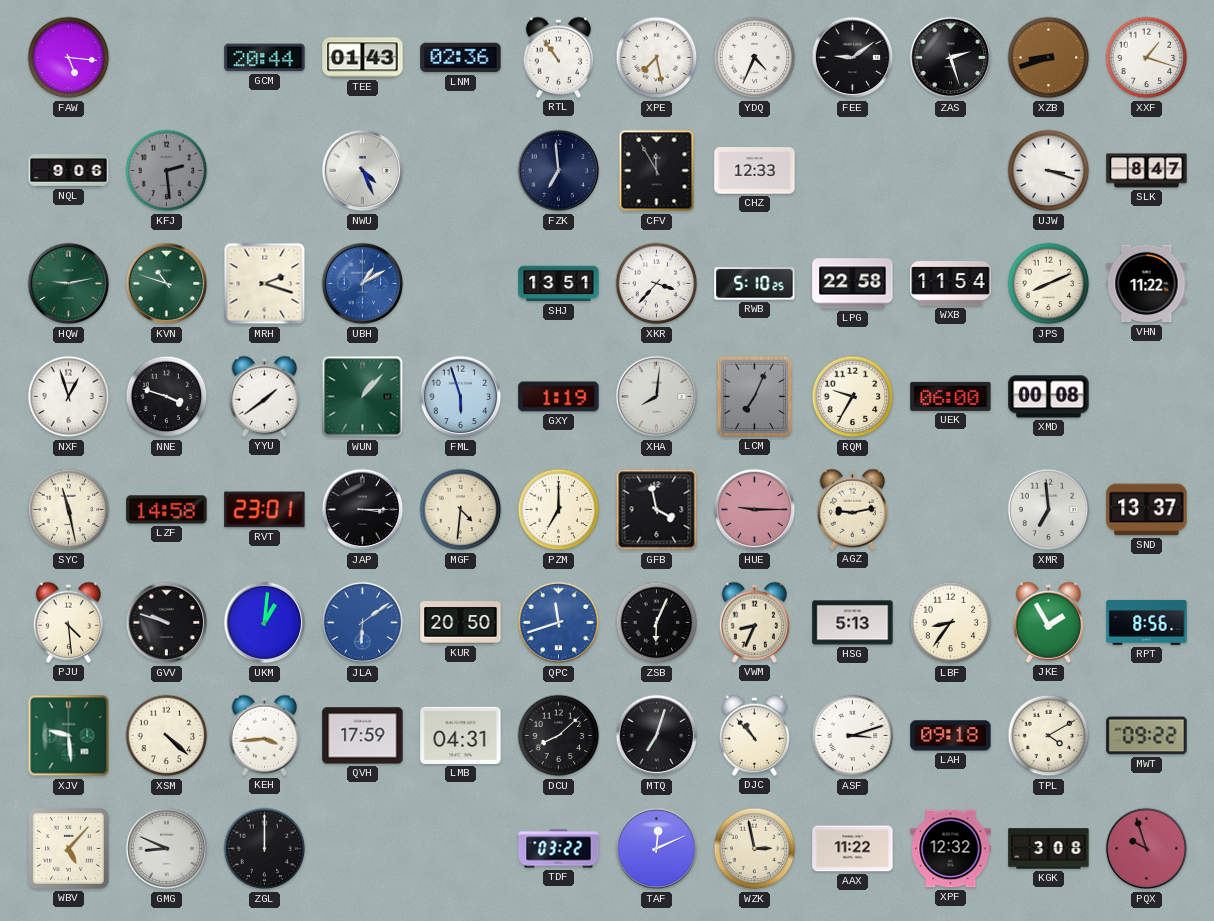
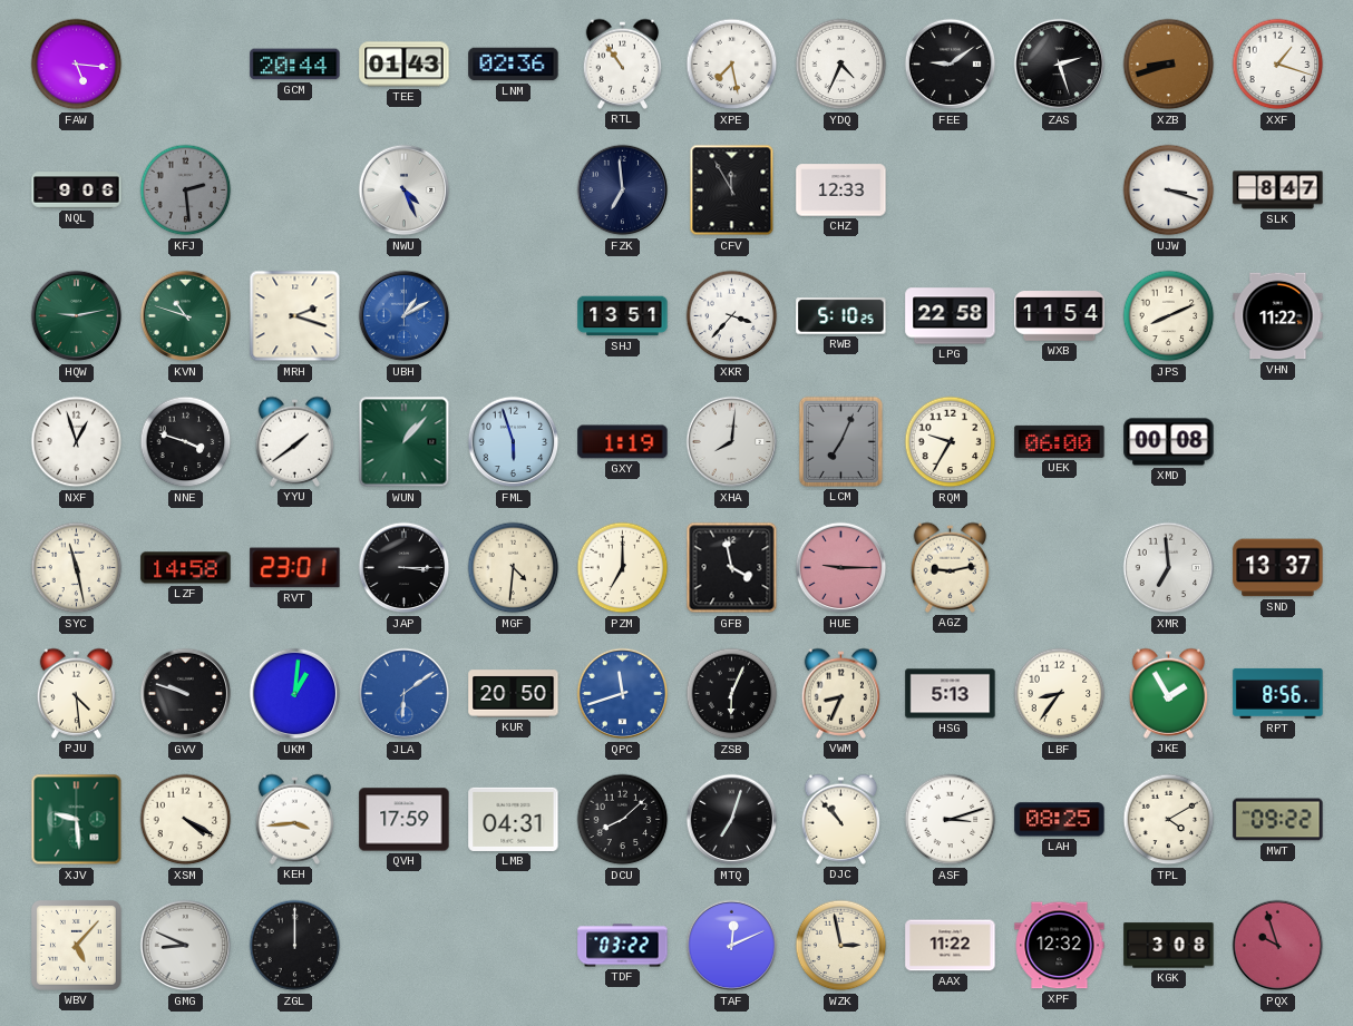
XSM: 4:22 -> 4:20
LAH: 09:18 -> 08:25
